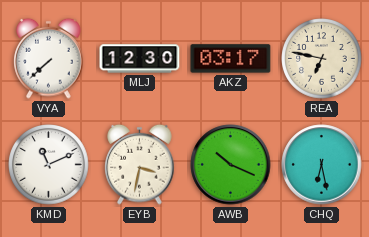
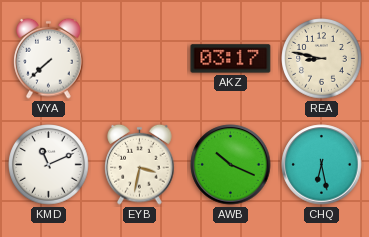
MLJ: 12:30 -> none
REA: 6:47 -> 8:47
